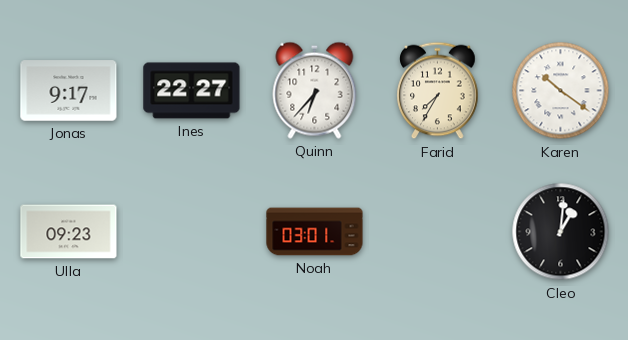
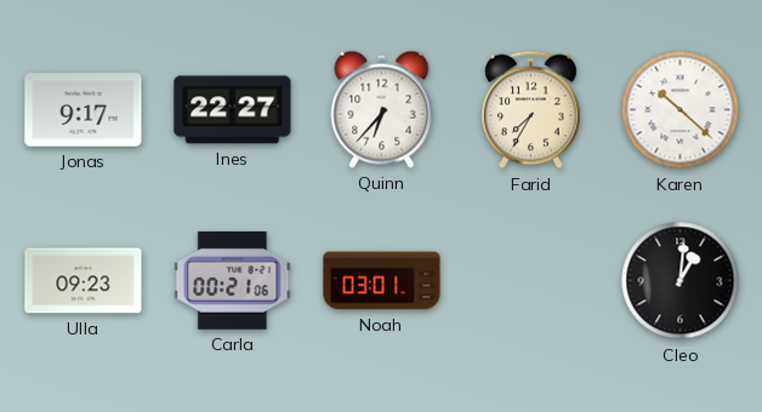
Karen: 10:21 -> 10:22
Carla: none -> 00:21
